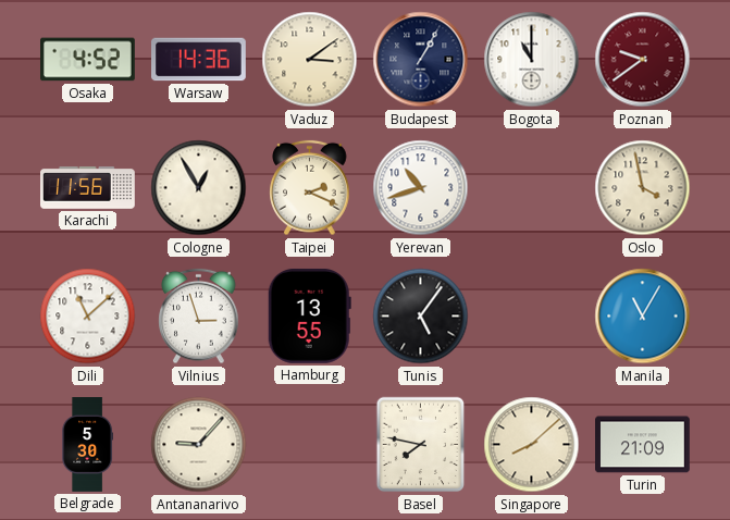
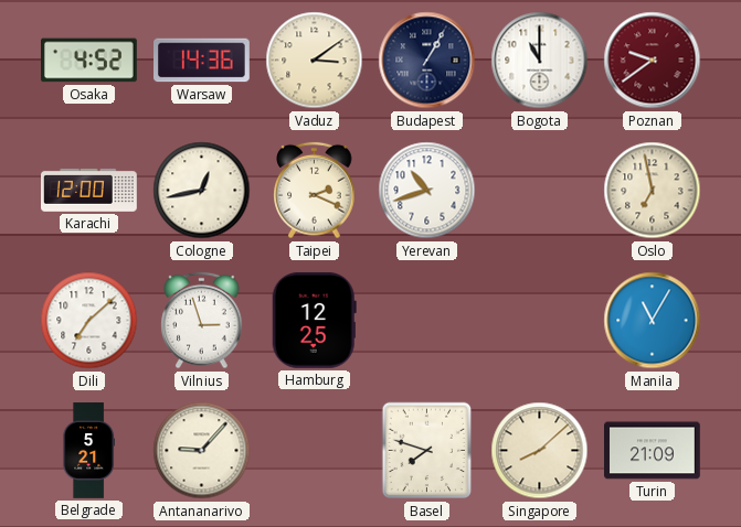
Karachi: 11:56 -> 12:00
Cologne: 12:55 -> 12:43
Oslo: 3:58 -> 6:58
Dili: 11:08 -> 7:08
Hamburg: 13:55 -> 12:25
Tunis: 5:06 -> none
Belgrade: 5:30 -> 5:21
Basel: 7:47 -> 7:48
